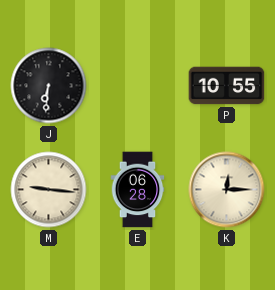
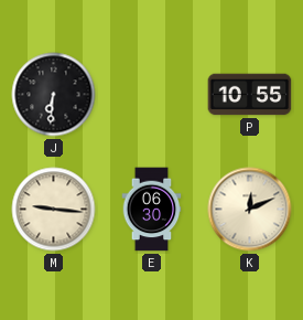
E: 06:28 -> 06:30
K: 12:15 -> 12:11
